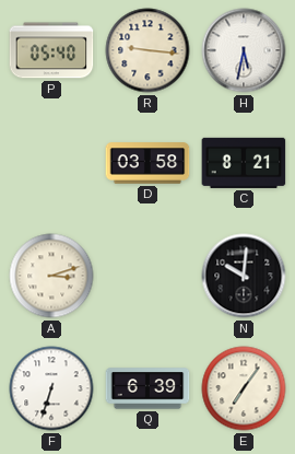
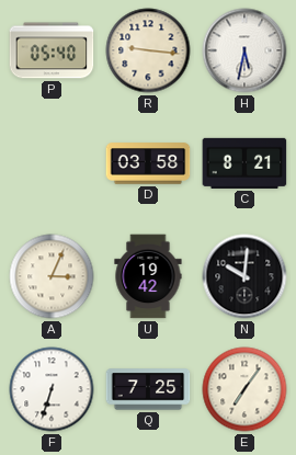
A: 3:12 -> 3:04
U: none -> 19:42
Q: 6:39 -> 7:25
